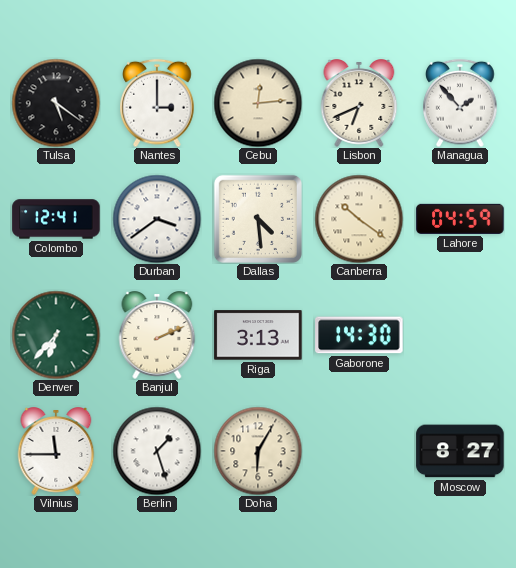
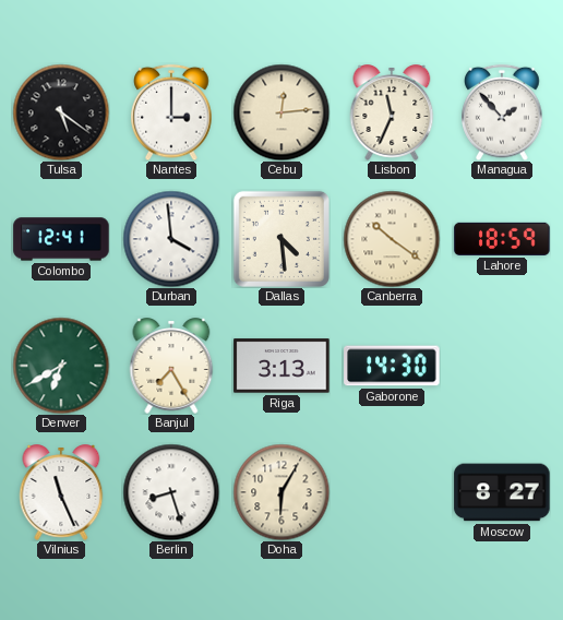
Lisbon: 6:41 -> 11:34
Durban: 3:39 -> 3:59
Lahore: 04:59 -> 18:59
Denver: 6:37 -> 6:40
Banjul: 2:11 -> 7:25
Vilnius: 11:45 -> 11:26
Berlin: 1:27 -> 8:27
